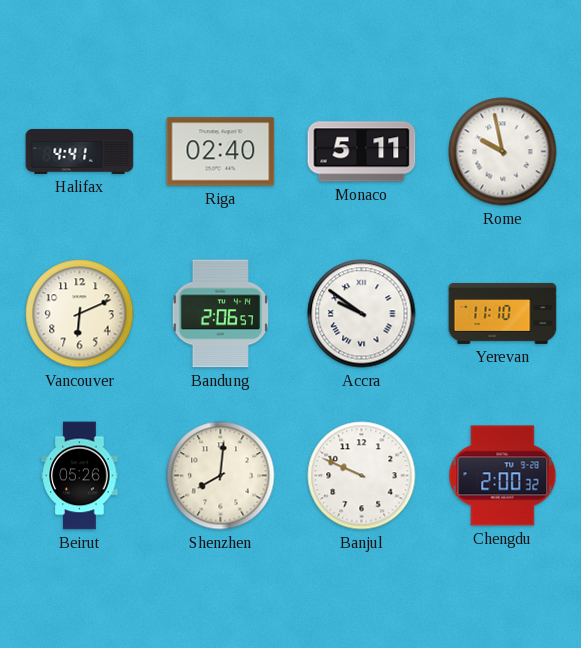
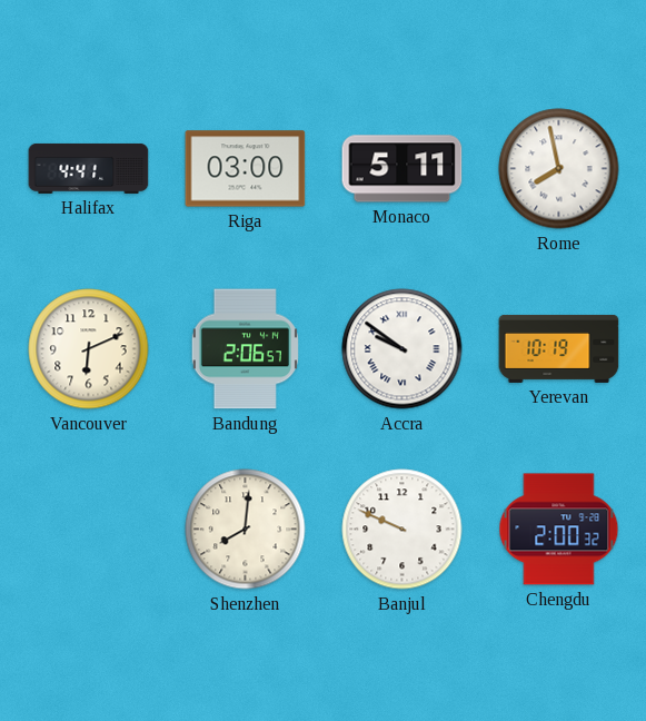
Riga: 02:40 -> 03:00
Rome: 9:58 -> 7:58
Yerevan: 11:10 -> 10:19
Beirut: 05:26 -> none
